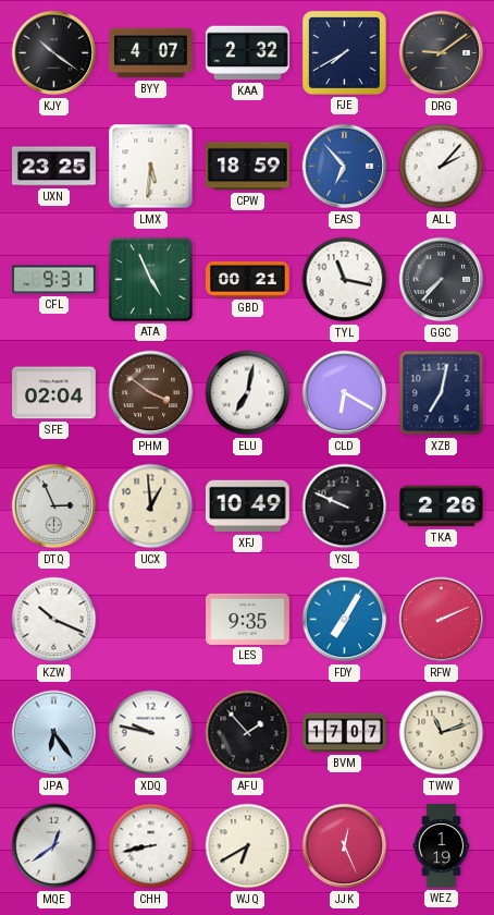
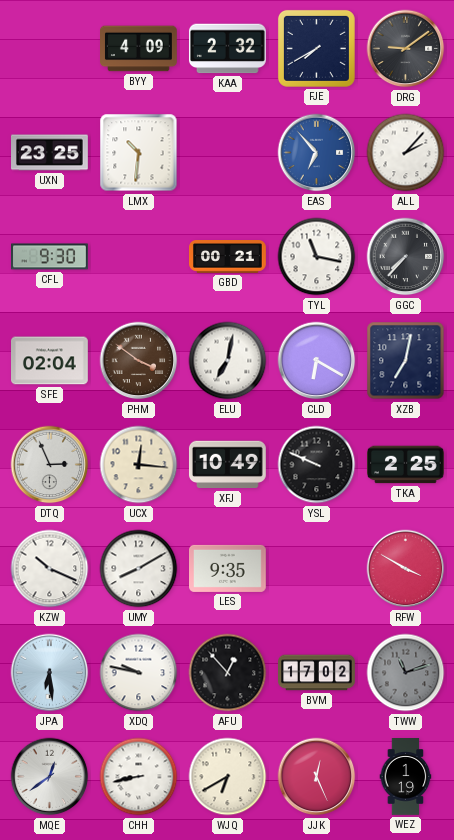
KJY: 10:21 -> none
BYY: 4:07 -> 4:09
LMX: 5:31 -> 10:31
CPW: 18:59 -> none
CFL: 9:31 -> 9:30
ATA: 4:56 -> none
UCX: 12:59 -> 12:16
TKA: 2:26 -> 2:25
UMY: none -> 8:10
FDY: 7:05 -> none
RFW: 2:11 -> 3:50
JPA: 6:24 -> 6:29
AFU: 1:53 -> 12:53
BVM: 17:07 -> 17:02
TWW dial: cream -> grey
